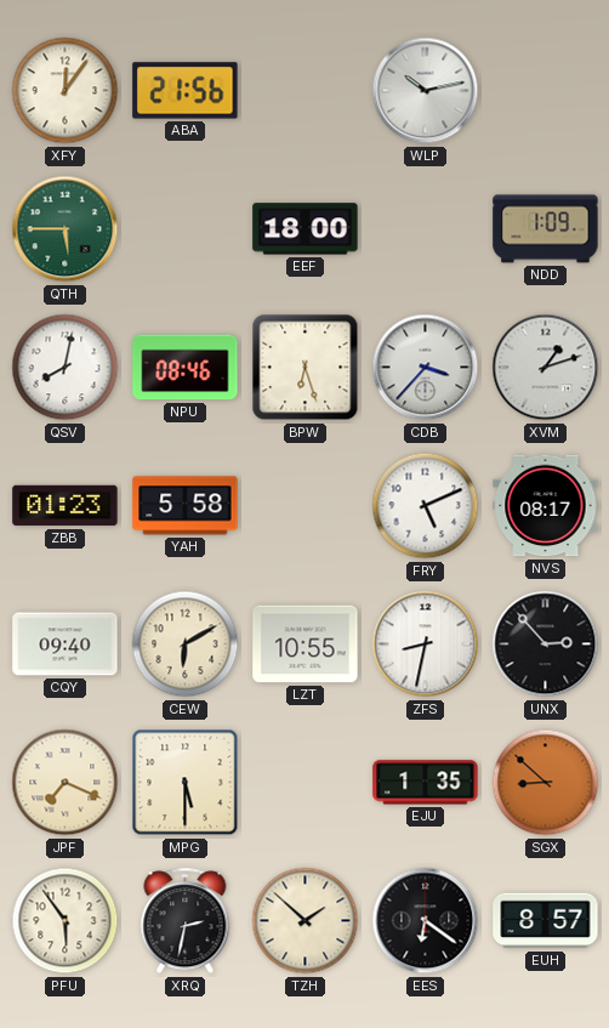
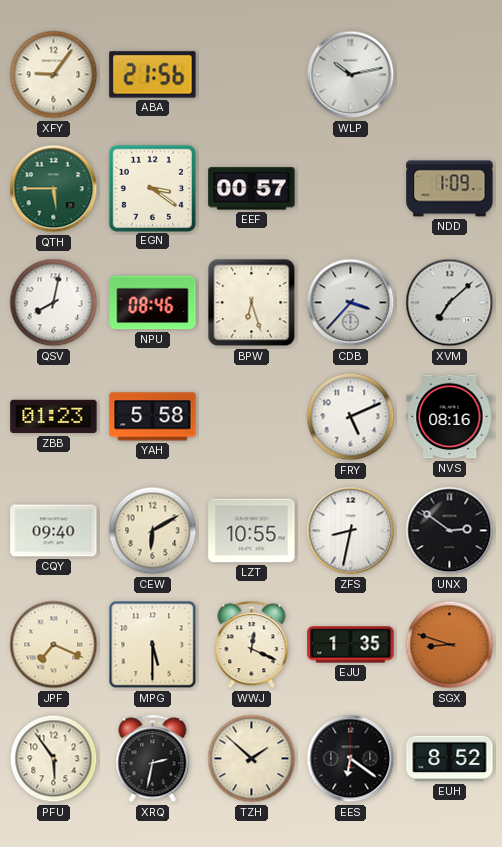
XFY: 12:06 -> 9:06
EGN: none -> 3:21
EEF: 18:00 -> 00:57
XVM: 1:12 -> 7:08
NVS: 08:17 -> 08:16
UNX: 2:53 -> 2:51
WWJ: none -> 12:19
SGX: 8:52 -> 8:48
EUH: 8:57 -> 8:52
